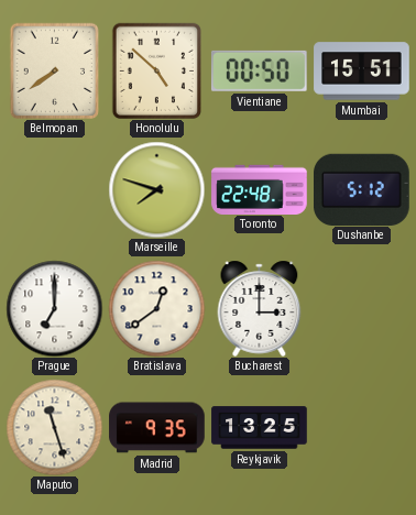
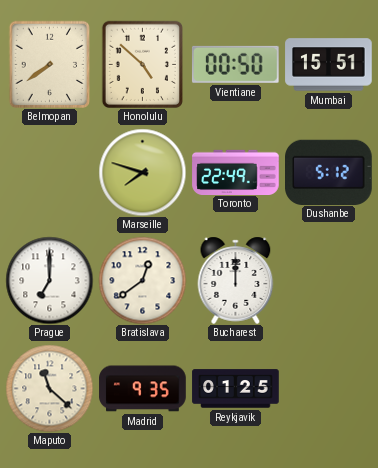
Toronto: 22:48 -> 22:49
Bucharest: 3:00 -> 12:00
Maputo: 11:27 -> 11:22
Reykjavik: 13:25 -> 01:25
